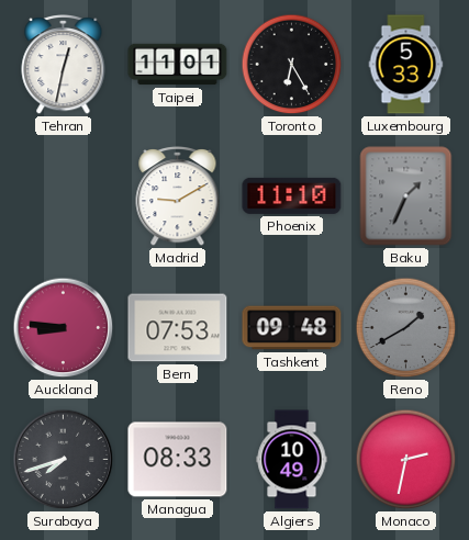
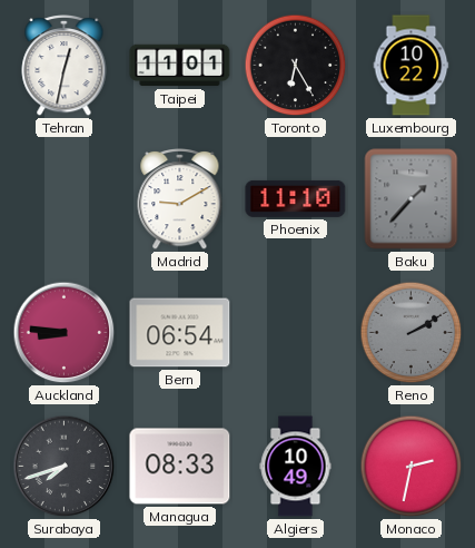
Luxembourg: 5:33 -> 10:22
Baku: 1:34 -> 1:37
Bern: 07:53 -> 06:54
Tashkent: 09:48 -> none
Reno: 1:40 -> 2:10
